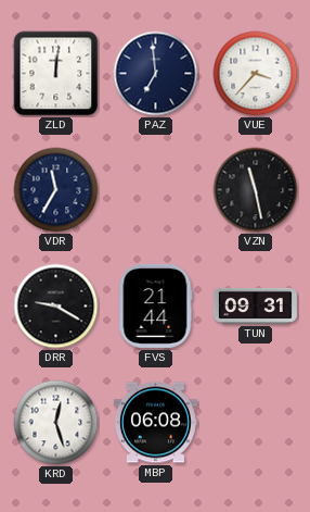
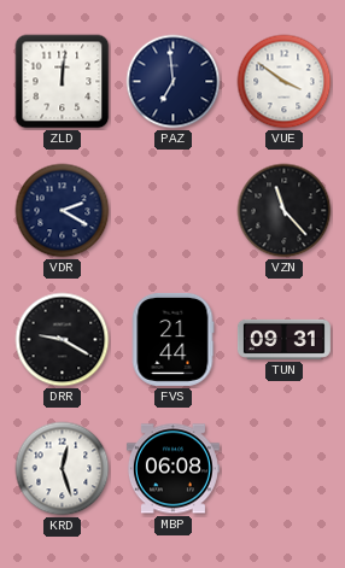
VUE: 3:37 -> 3:51
VDR: 11:35 -> 2:20
VZN: 11:28 -> 11:23
